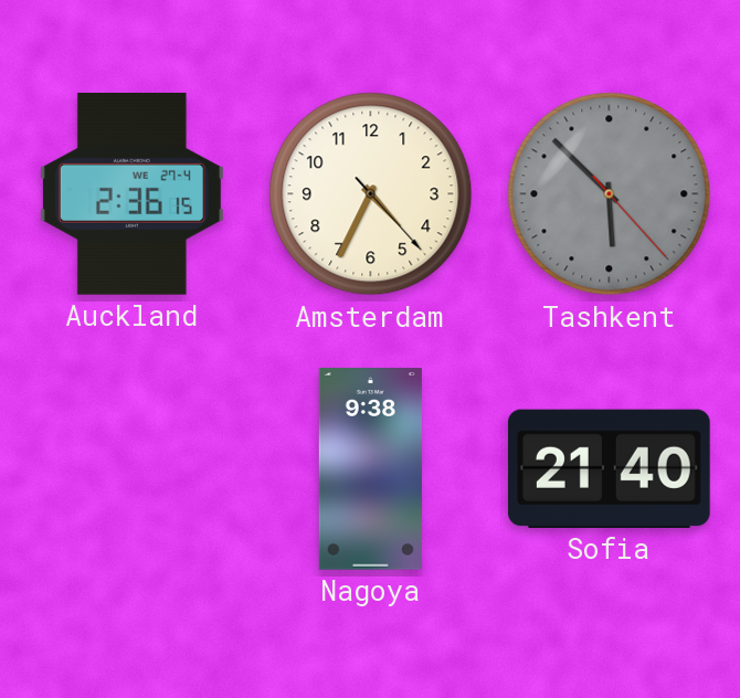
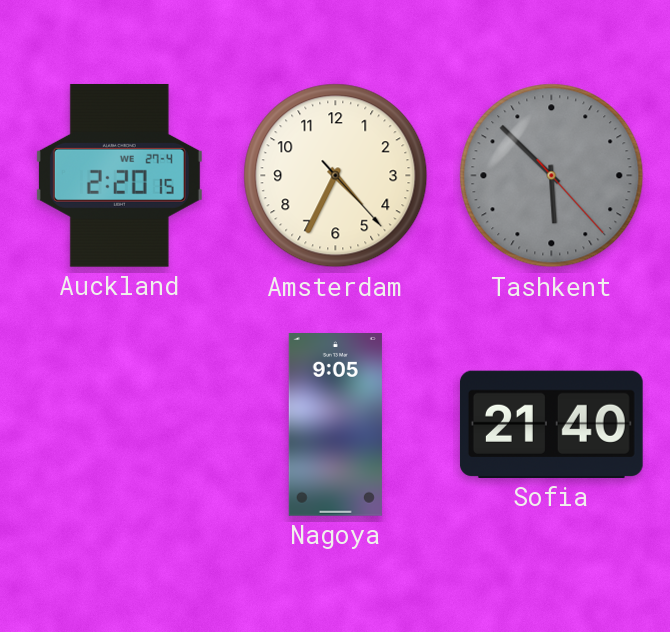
Auckland: 2:36 -> 2:20
Nagoya: 9:38 -> 9:05
